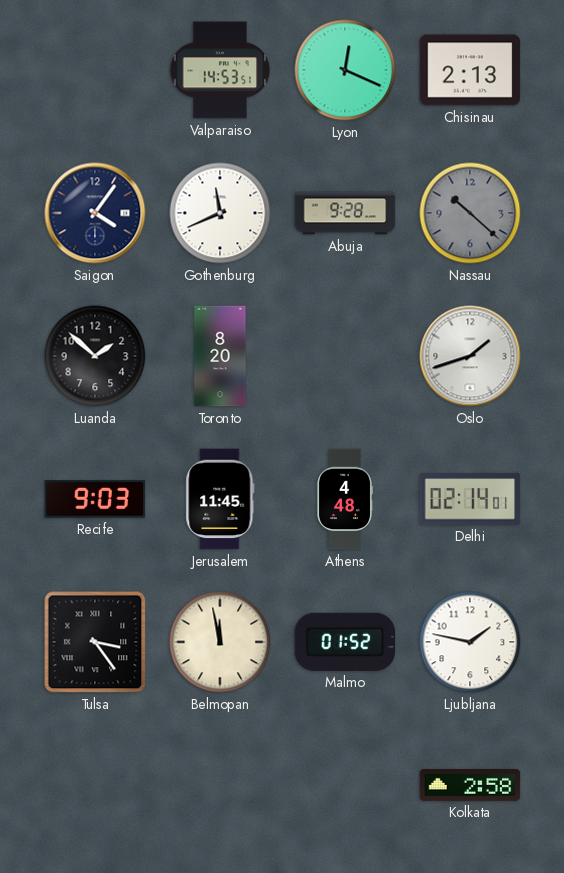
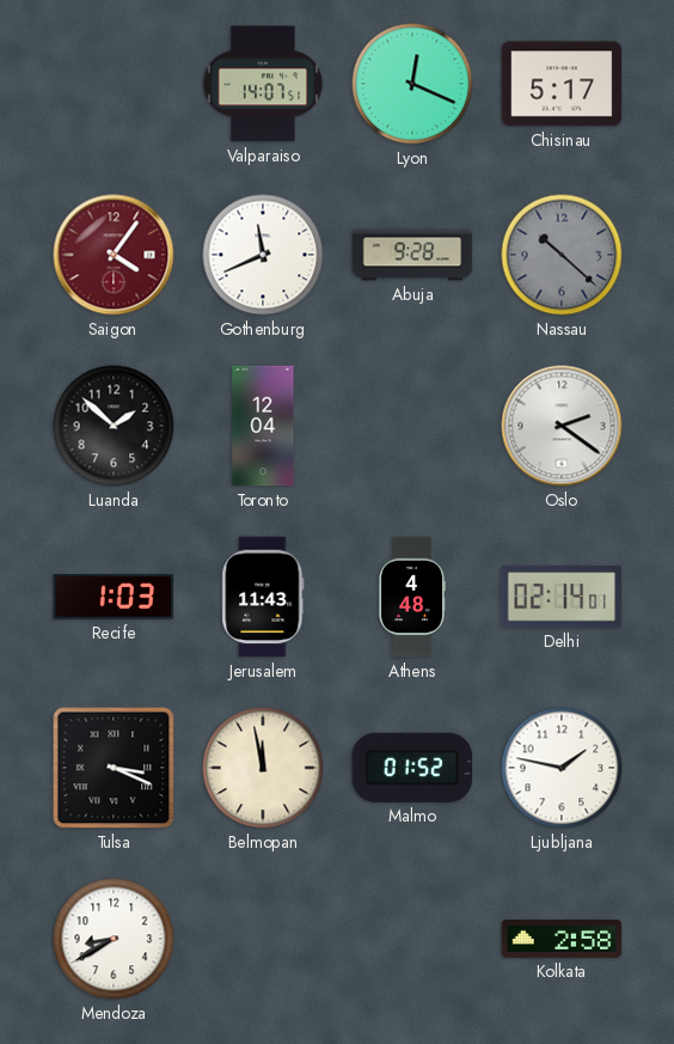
Valparaiso: 14:53 -> 14:07
Chisinau: 2:13 -> 5:17
Saigon dial: navy -> burgundy
Toronto: 8:20 -> 12:04
Oslo: 1:42 -> 2:21
Recife: 9:03 -> 1:03
Jerusalem: 11:45 -> 11:43
Tulsa: 3:24 -> 3:19
Mendoza: none -> 8:40
